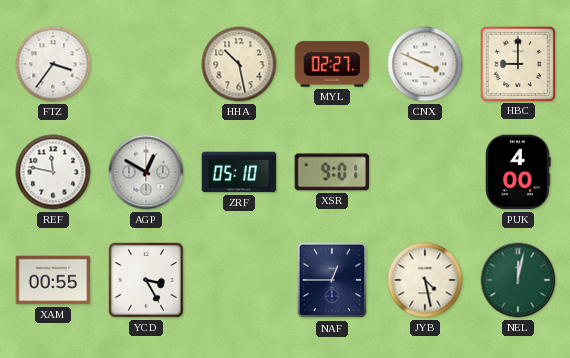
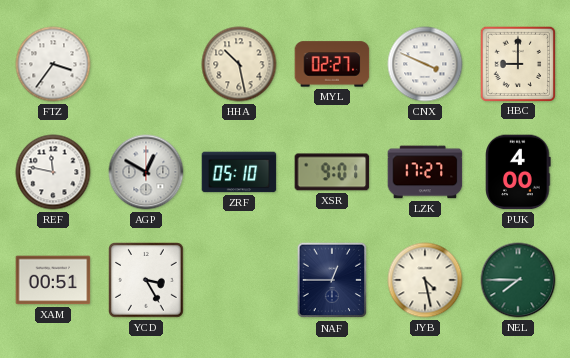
LZK: none -> 17:27
XAM: 00:55 -> 00:51
NEL: 12:02 -> 7:45
